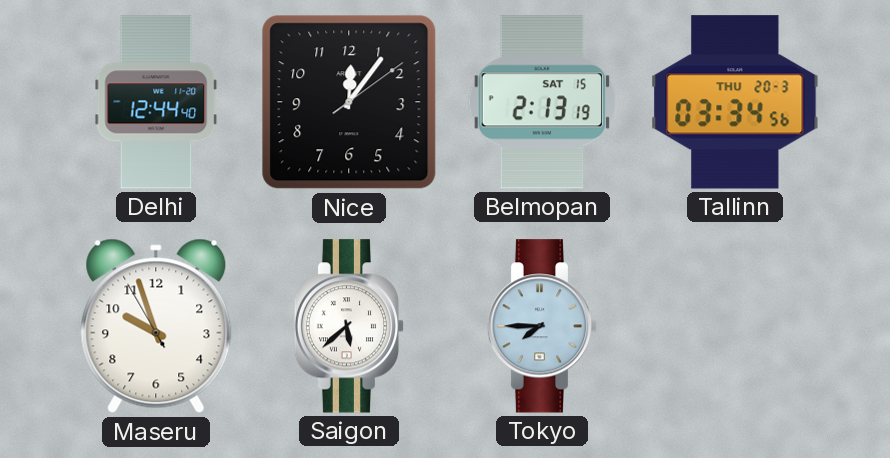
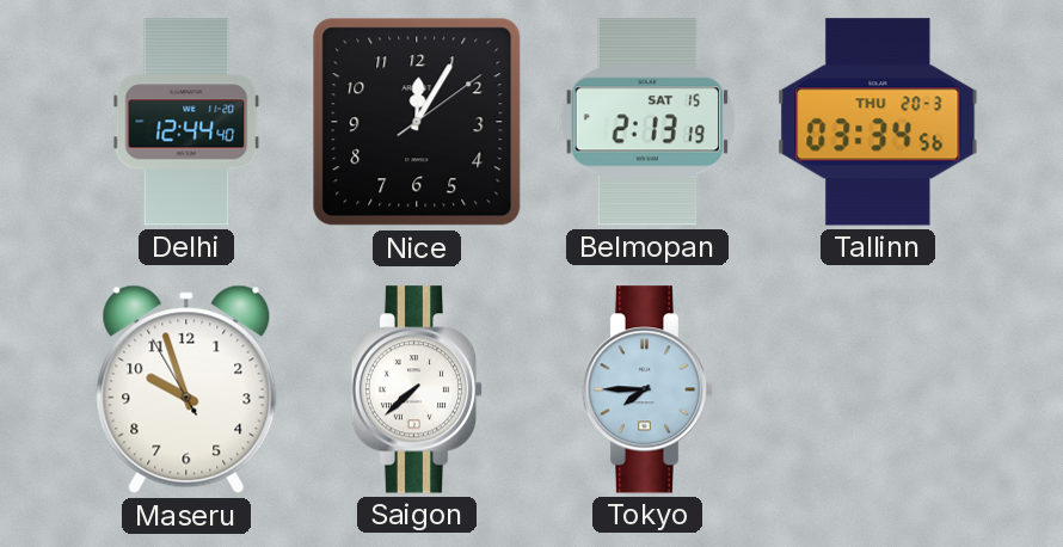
Nice: 12:06 -> 12:05
Saigon: 5:38 -> 7:38
